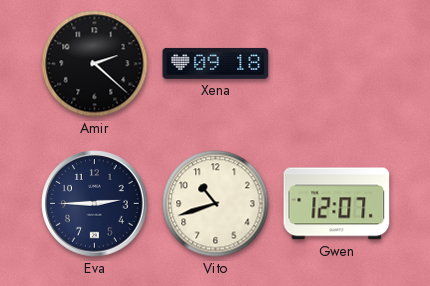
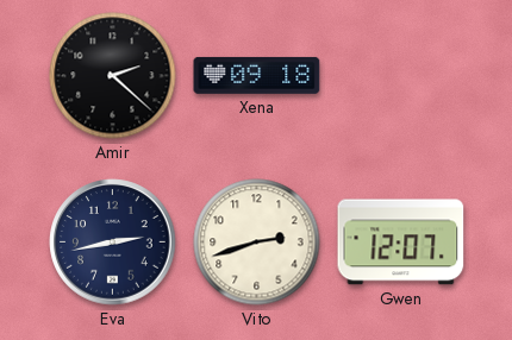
Eva: 2:45 -> 2:43
Vito: 10:42 -> 2:42
